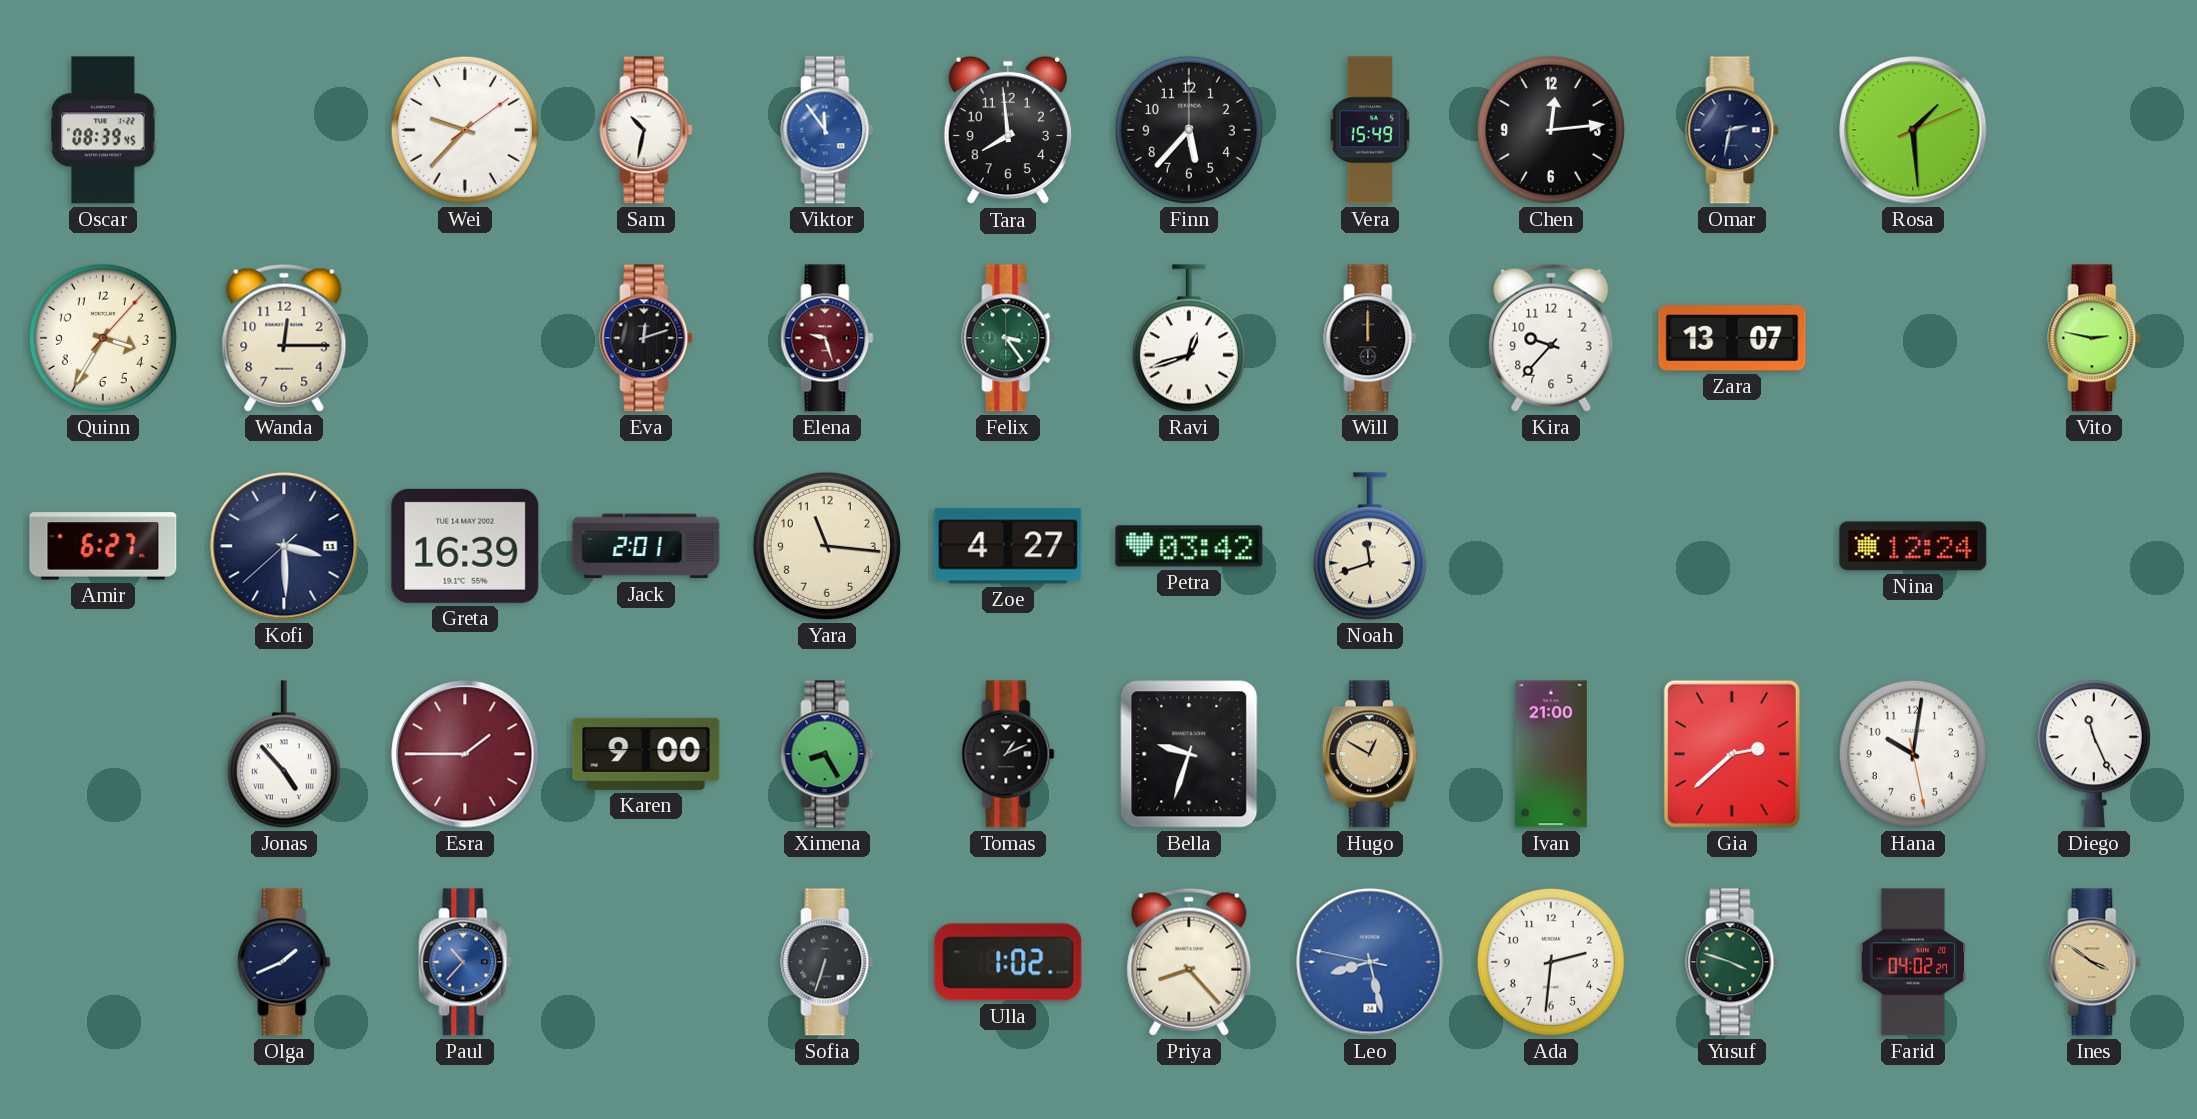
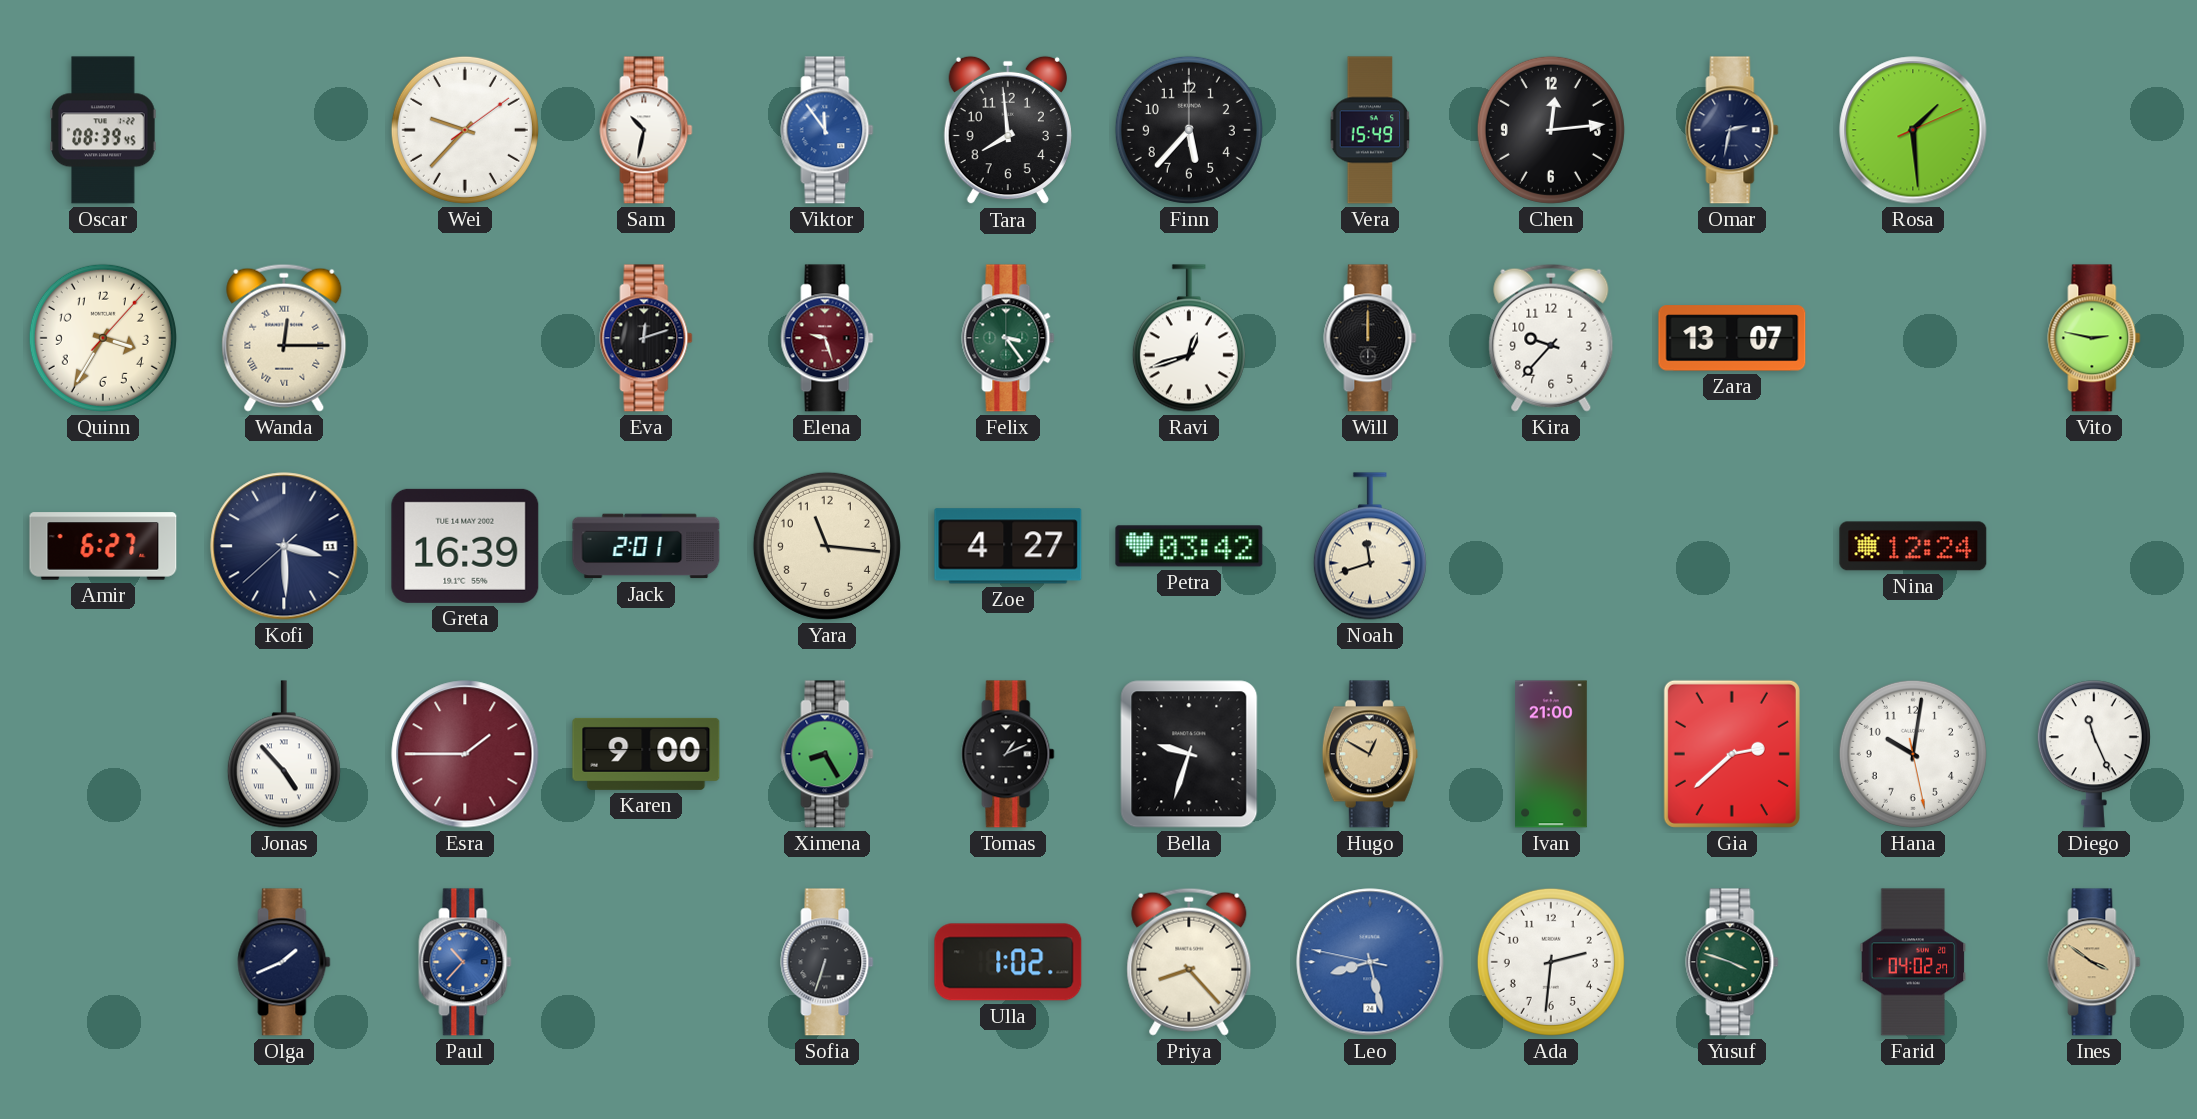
Wanda numerals: Arabic -> Roman
